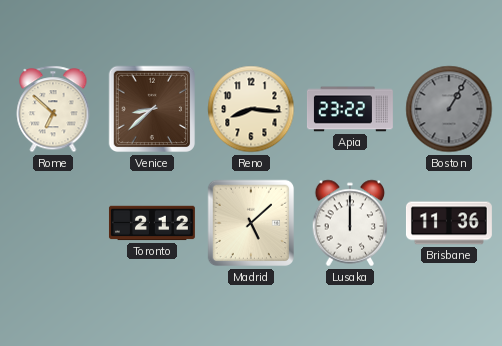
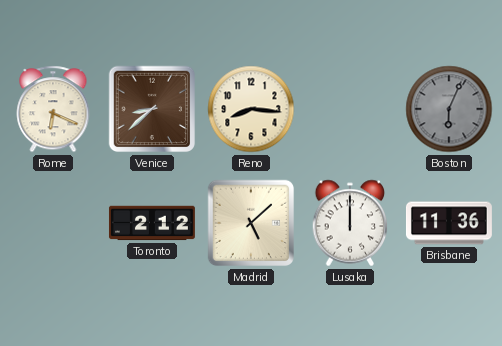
Rome: 6:52 -> 6:19
Apia: 23:22 -> none
Boston: 1:05 -> 6:04
